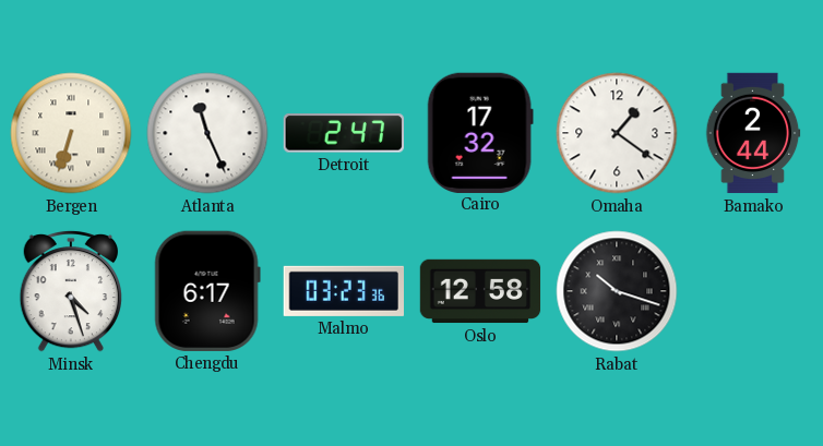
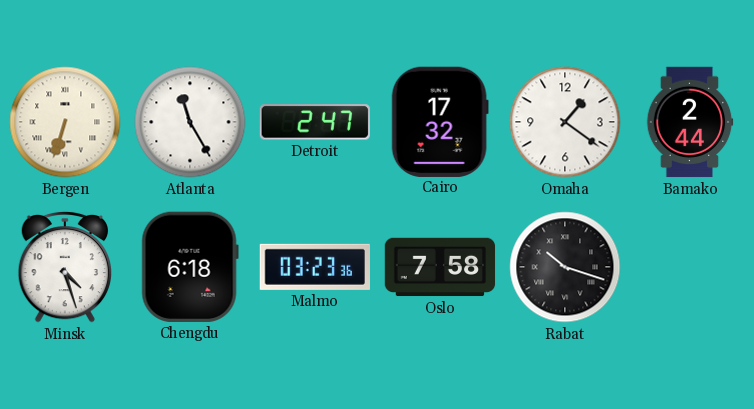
Atlanta: 11:26 -> 11:25
Chengdu: 6:17 -> 6:18
Oslo: 12:58 -> 7:58
